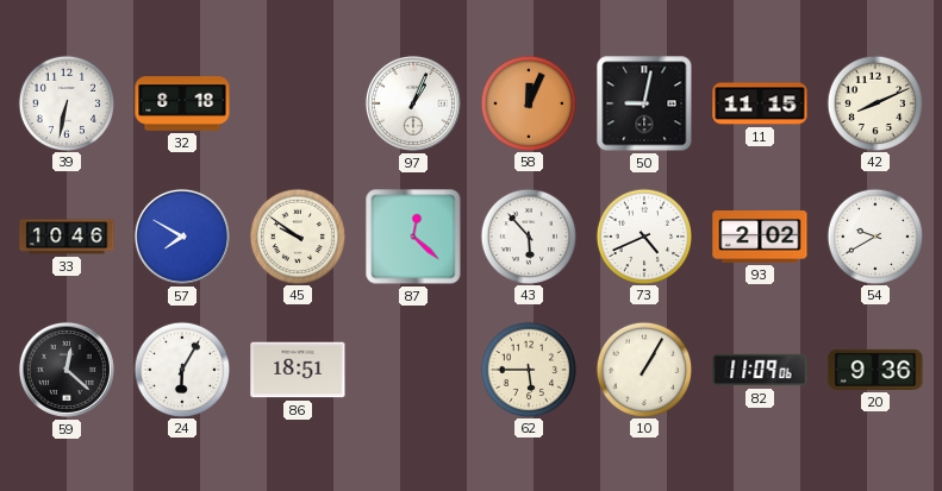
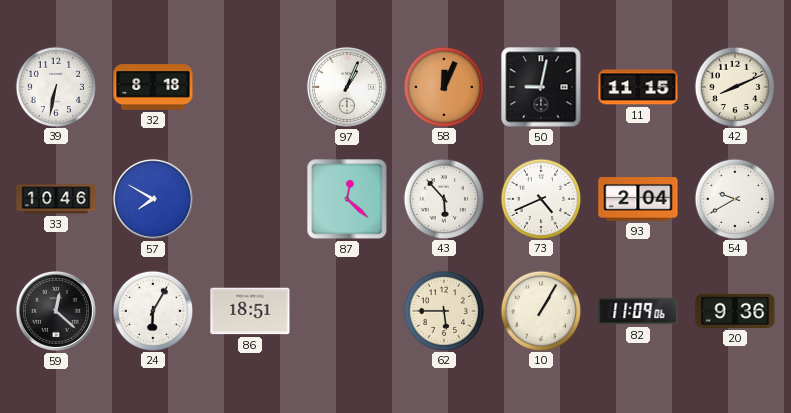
45: 9:51 -> none
93: 2:02 -> 2:04
